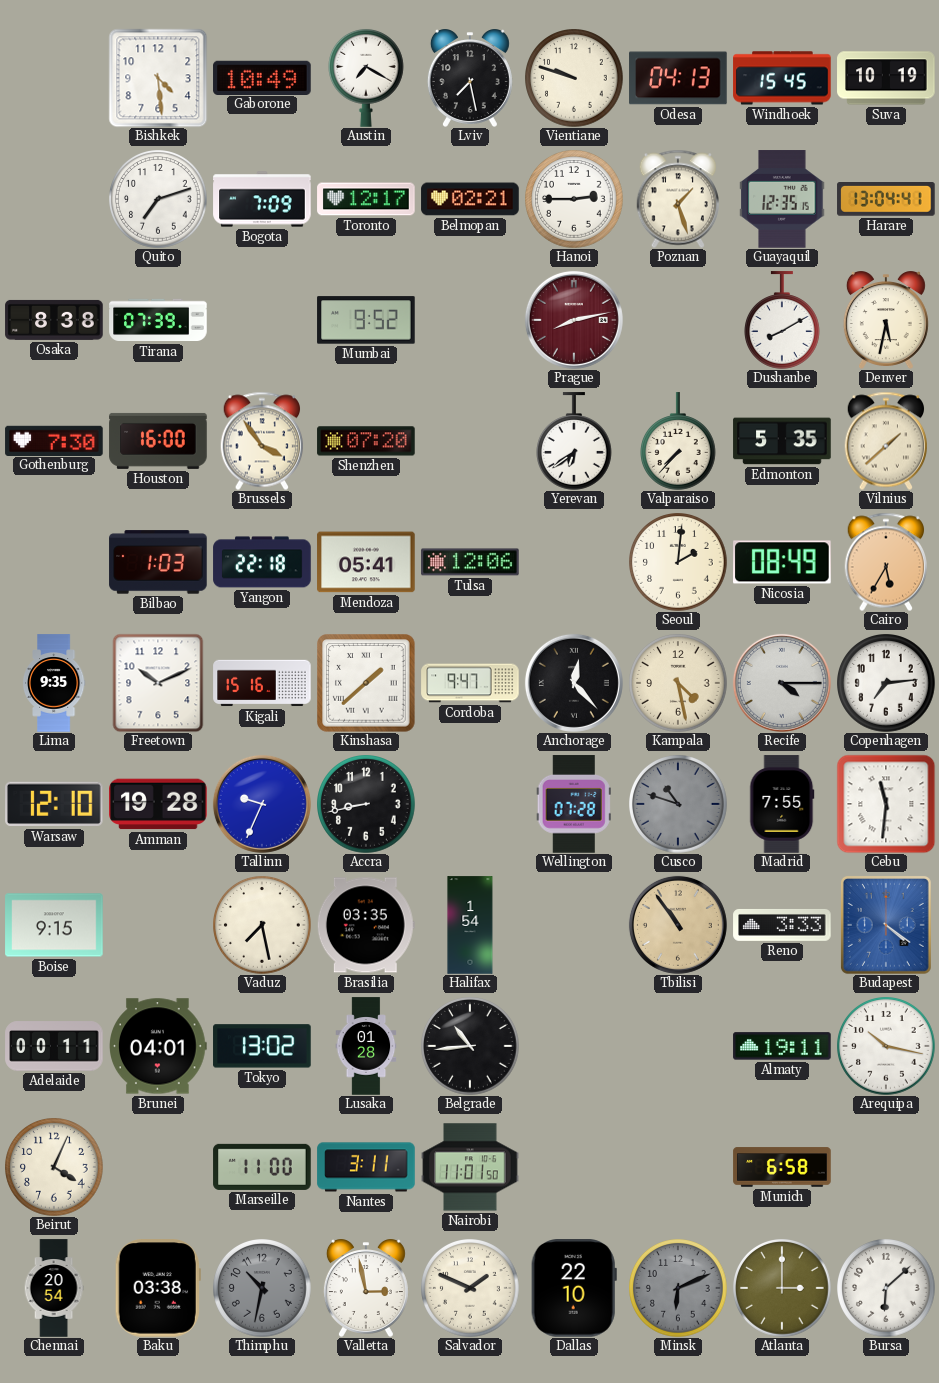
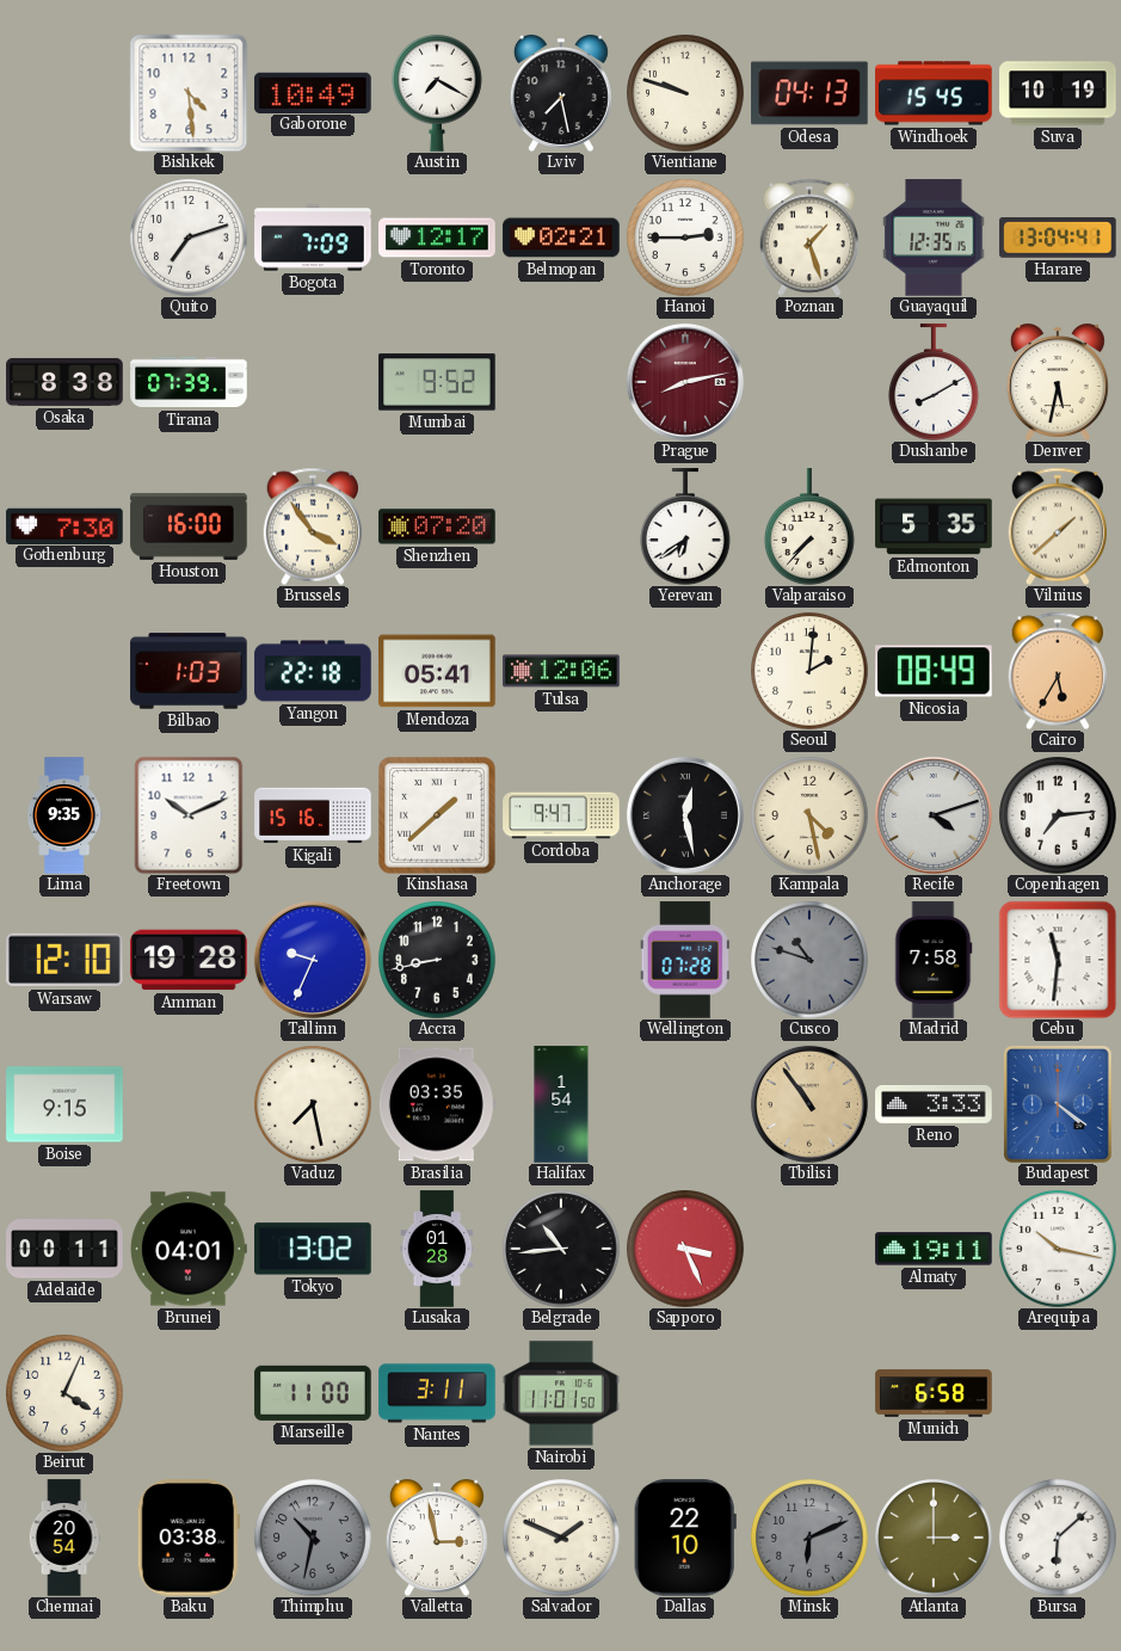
Anchorage: 12:23 -> 12:28
Recife: 4:15 -> 4:12
Madrid: 7:55 -> 7:58
Sapporo: none -> 3:26
